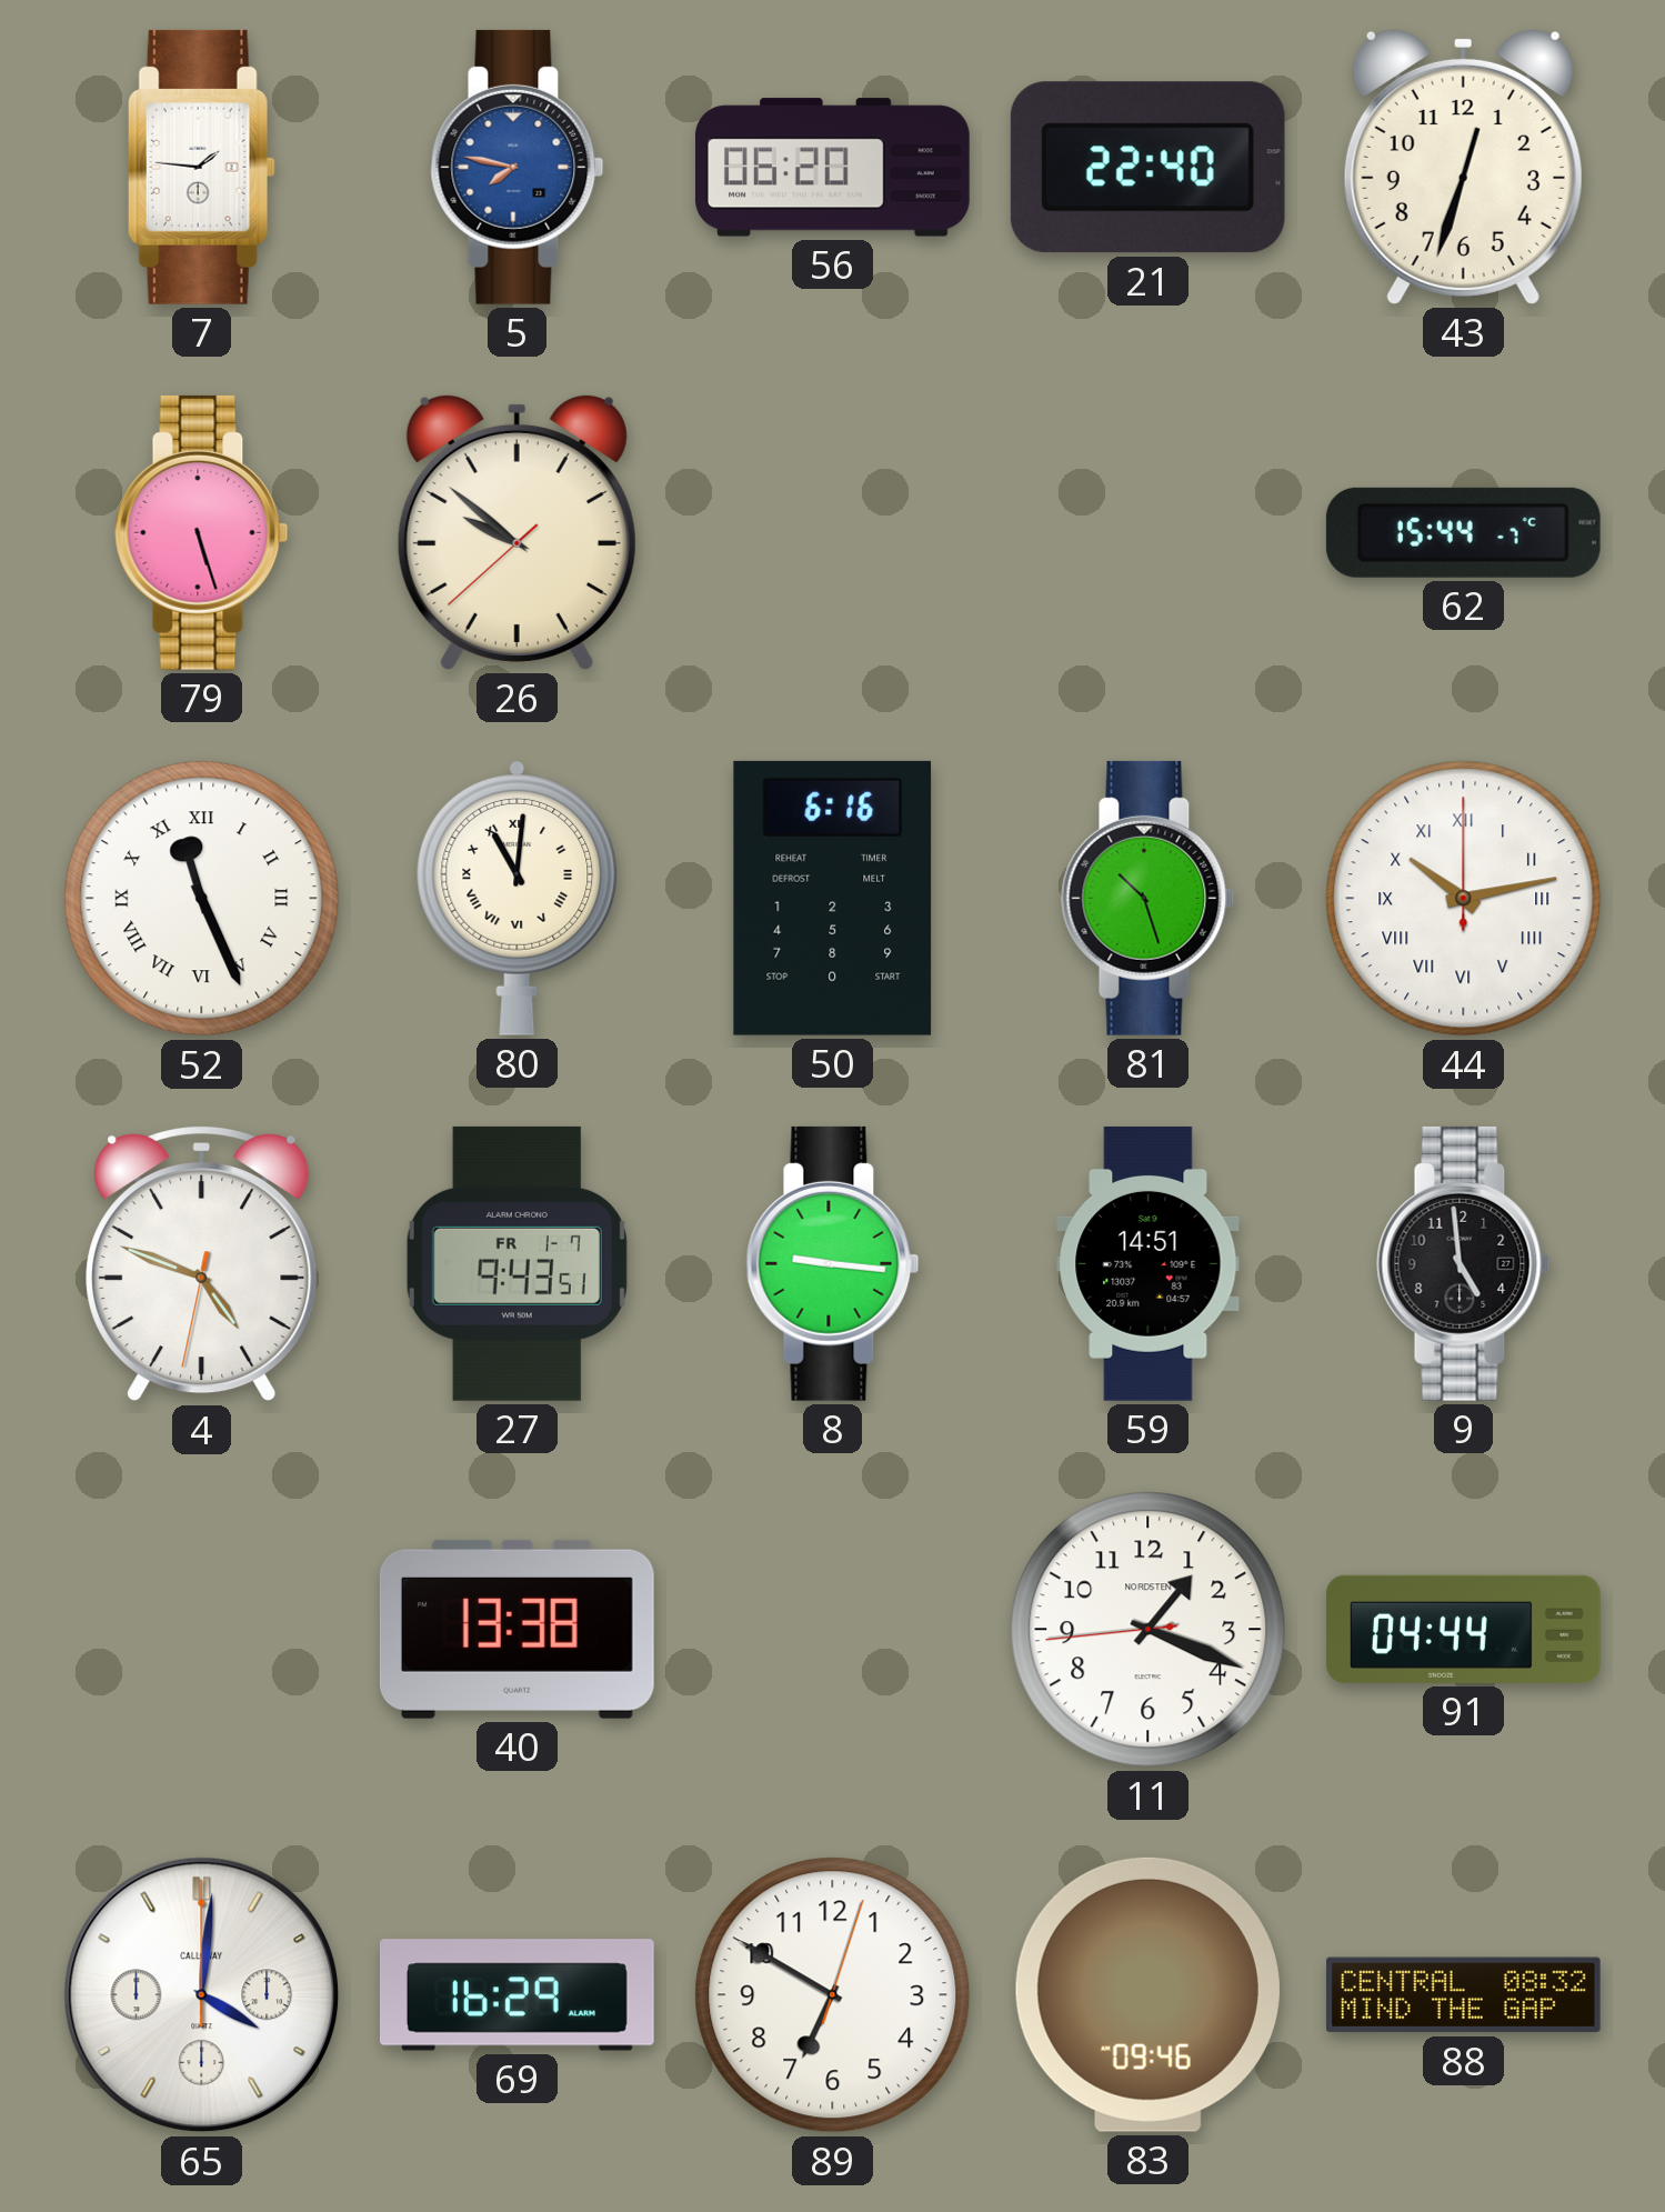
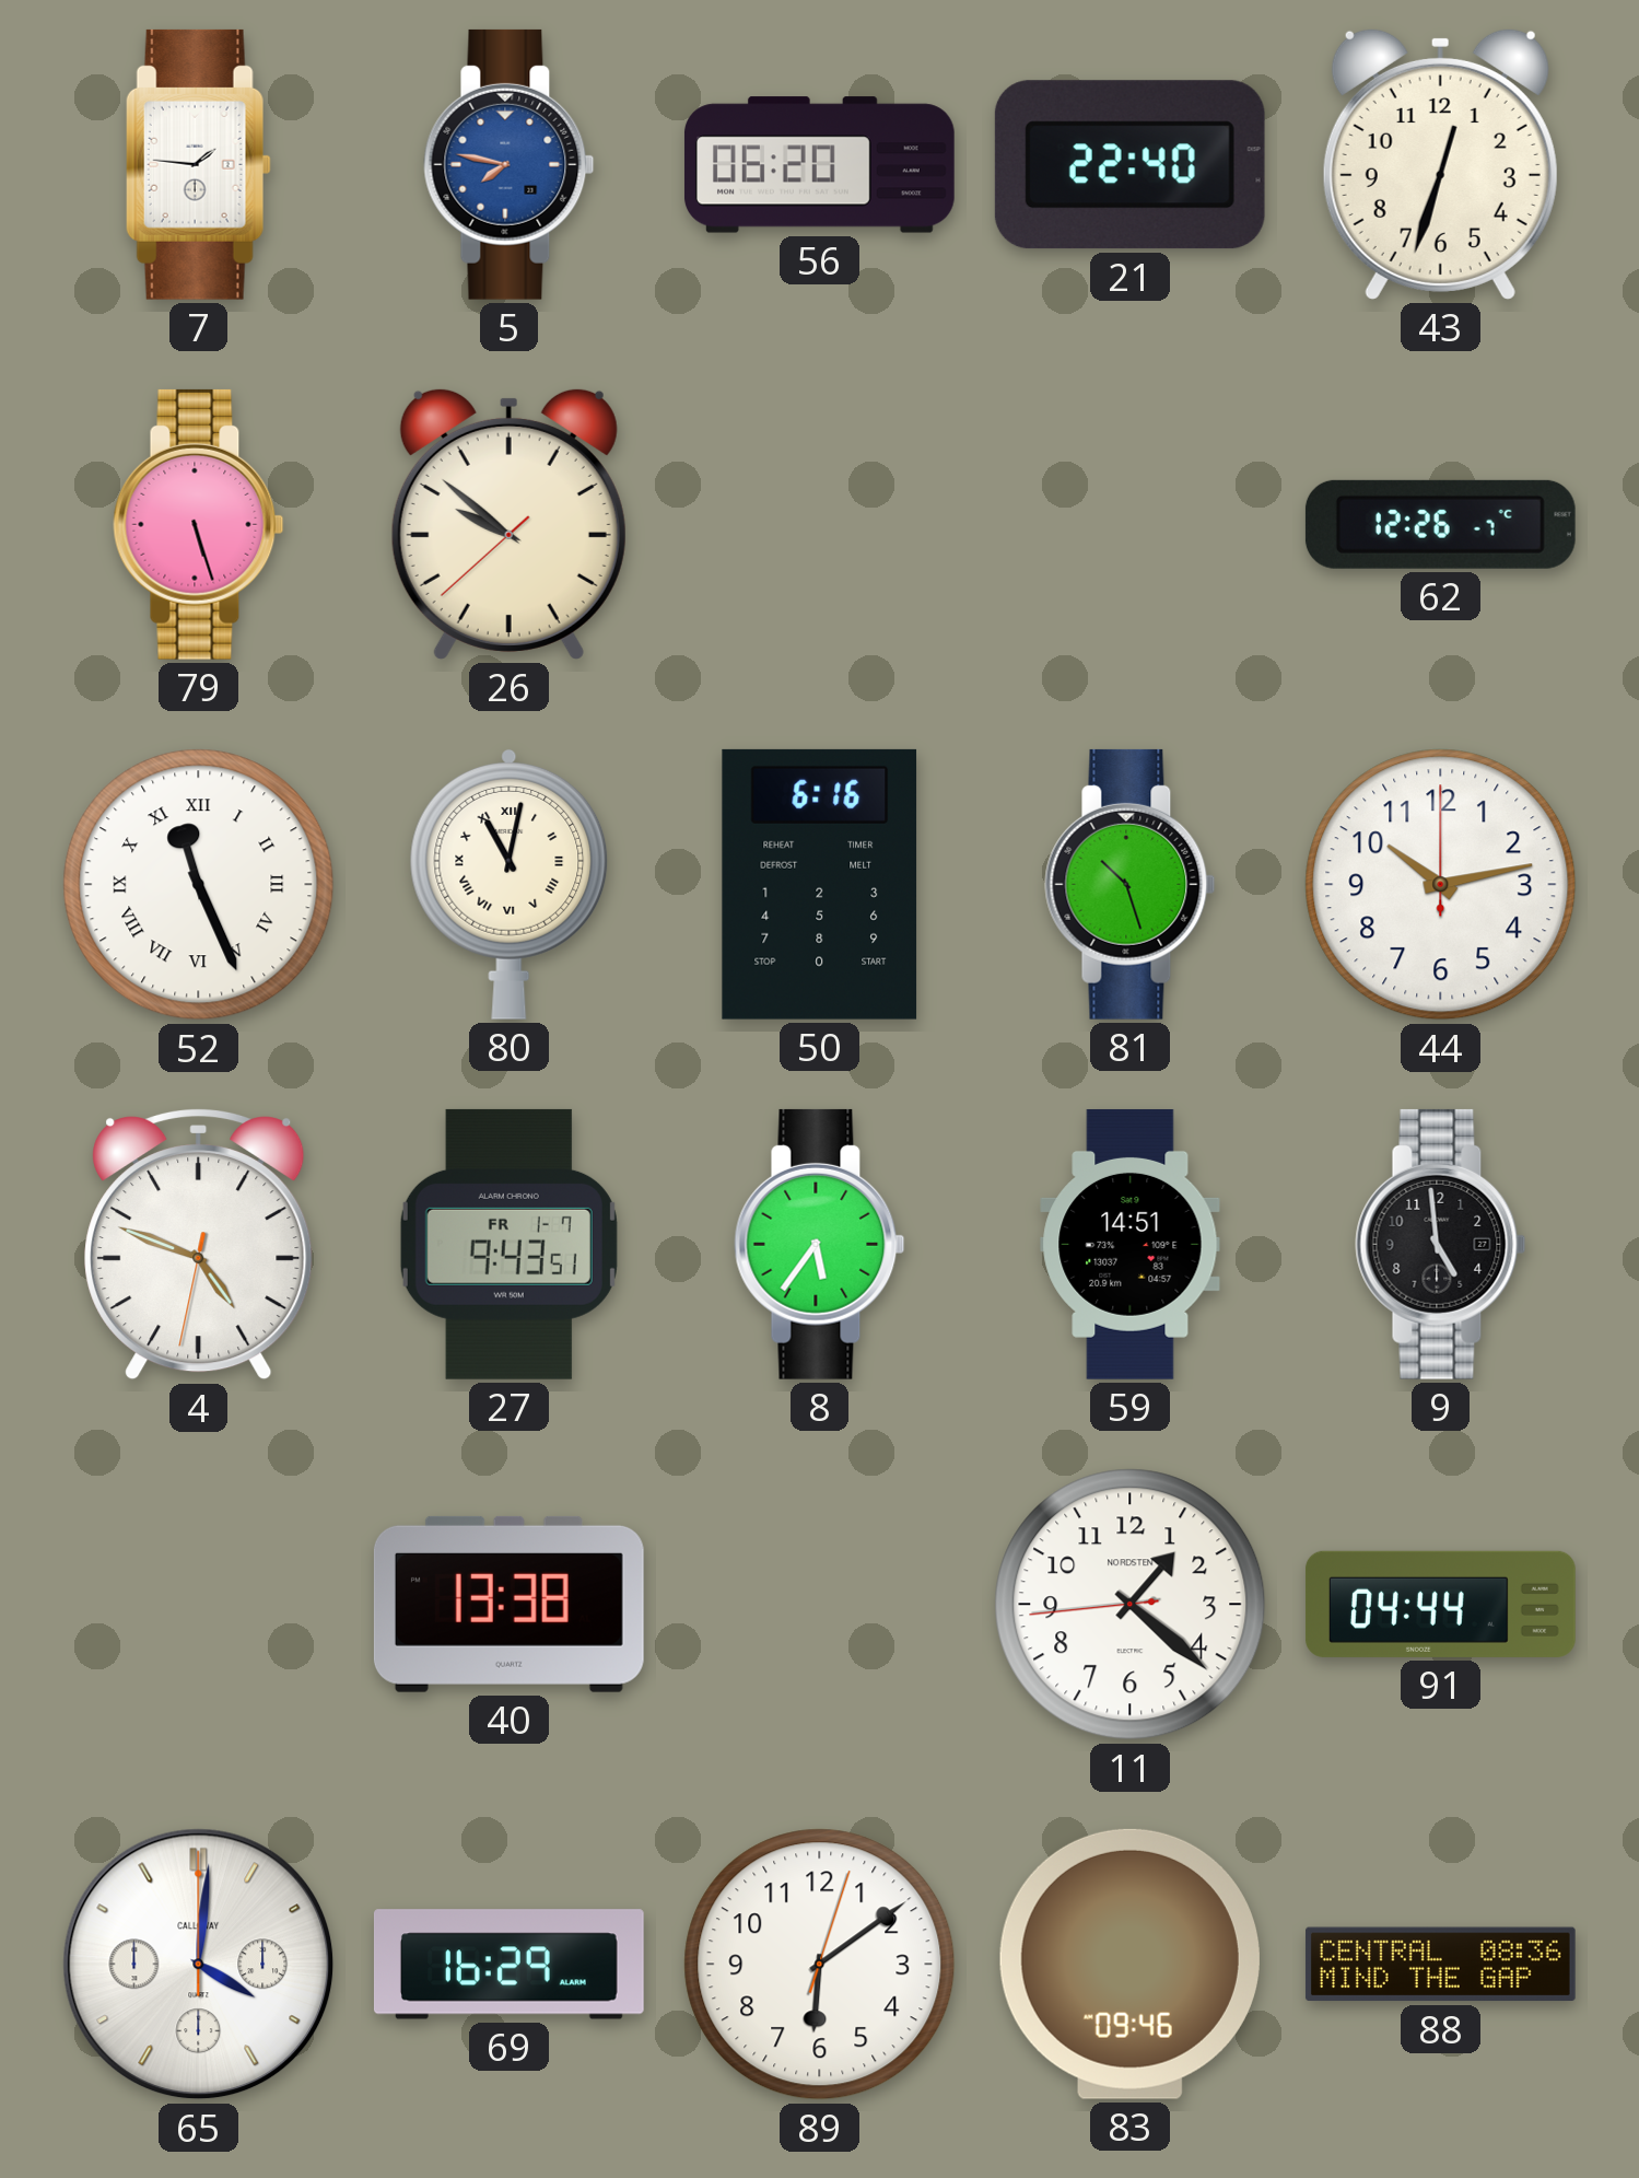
62: 15:44 -> 12:26
80: 11:01 -> 11:02
44 numerals: Roman -> Arabic
8: 9:16 -> 5:36
11: 1:18 -> 1:21
89: 6:50 -> 6:09
88: 08:32 -> 08:36
